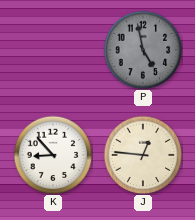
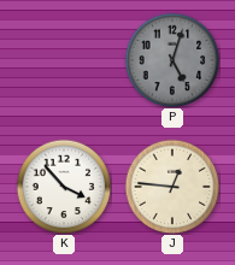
P: 4:58 -> 5:03
K: 8:53 -> 3:53
